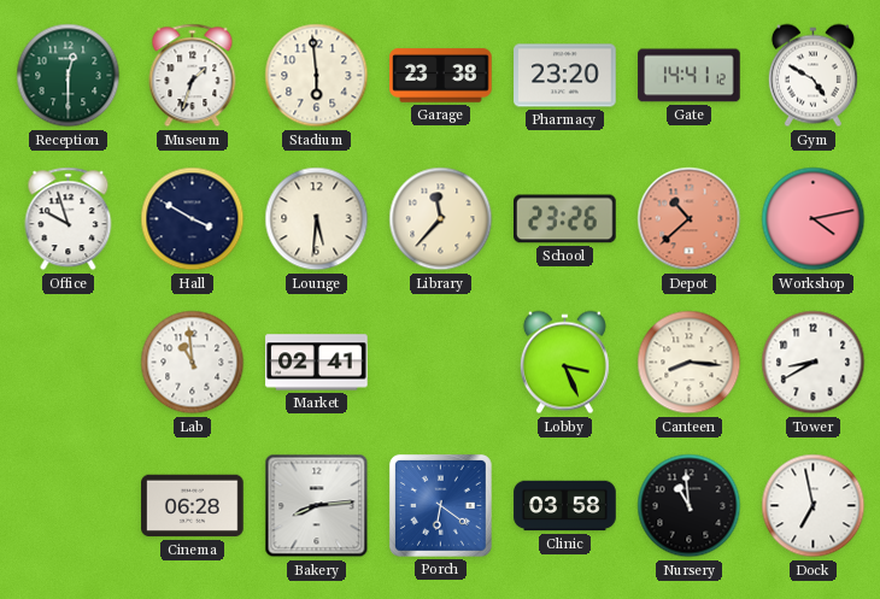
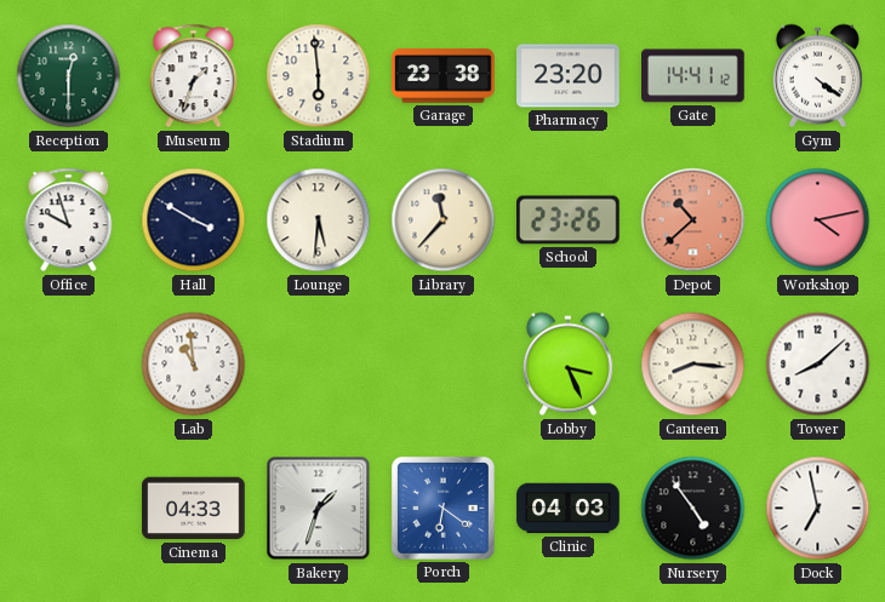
Gym: 4:50 -> 4:21
Market: 02:41 -> none
Tower: 8:40 -> 8:08
Cinema: 06:28 -> 04:33
Bakery: 8:14 -> 1:33
Clinic: 03:58 -> 04:03
Nursery: 10:59 -> 4:54
